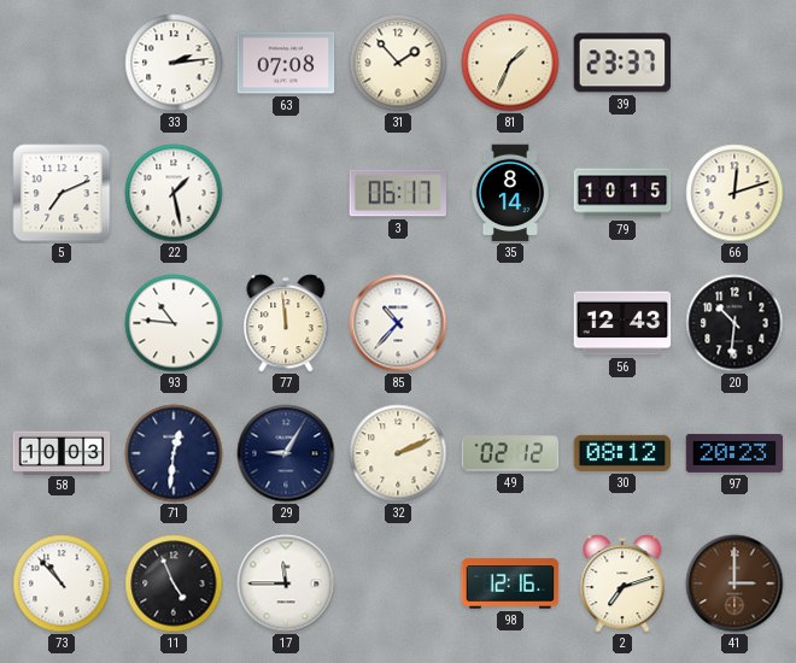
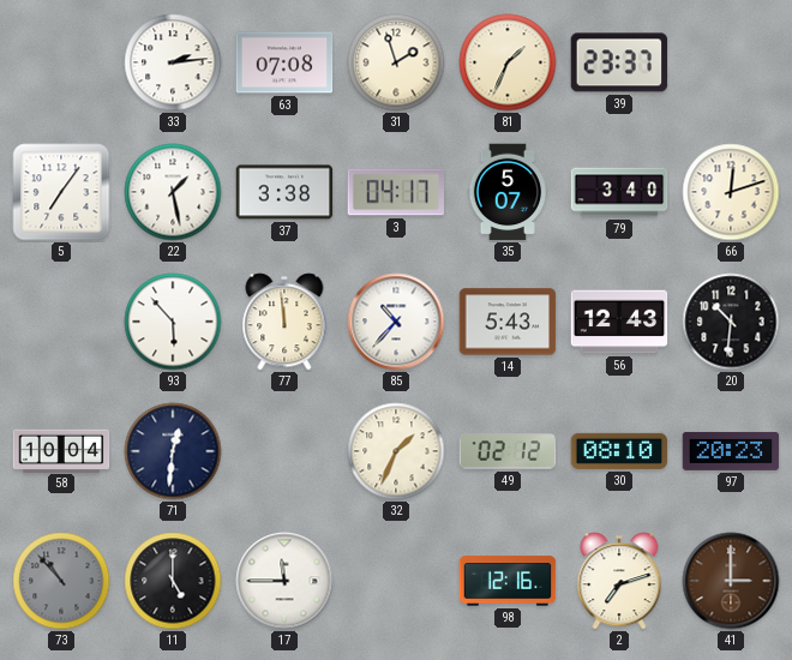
31: 1:53 -> 1:57
5: 7:11 -> 7:06
37: none -> 3:38
3: 06:17 -> 04:17
35: 8:14 -> 5:07
79: 10:15 -> 3:40
93: 10:46 -> 5:53
14: none -> 5:43
58: 10:03 -> 10:04
29: 9:05 -> none
32: 2:11 -> 1:34
30: 08:12 -> 08:10
73 dial: white -> grey
11: 4:56 -> 5:00
